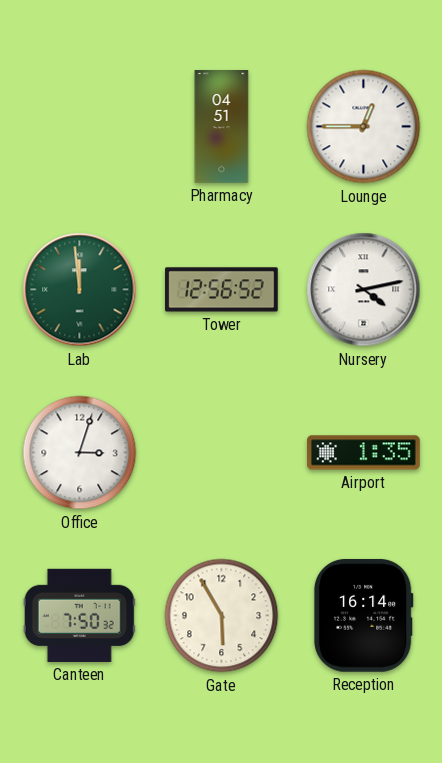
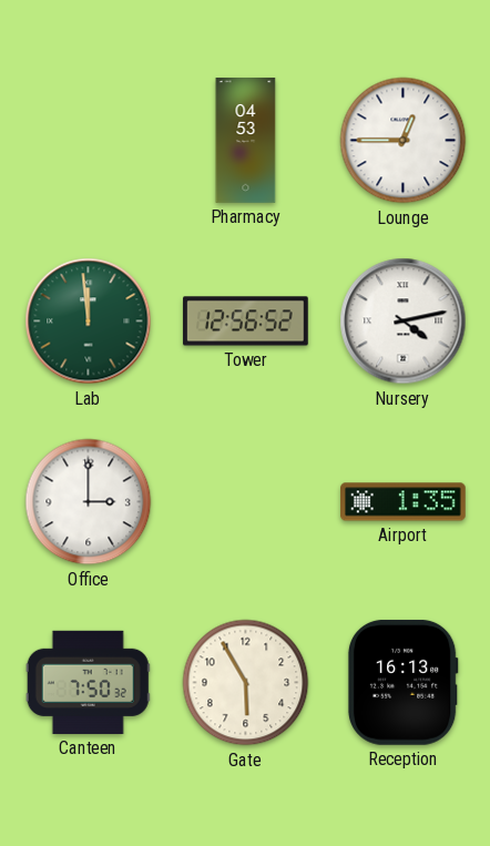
Pharmacy: 04:51 -> 04:53
Office: 3:03 -> 3:00
Reception: 16:14 -> 16:13
